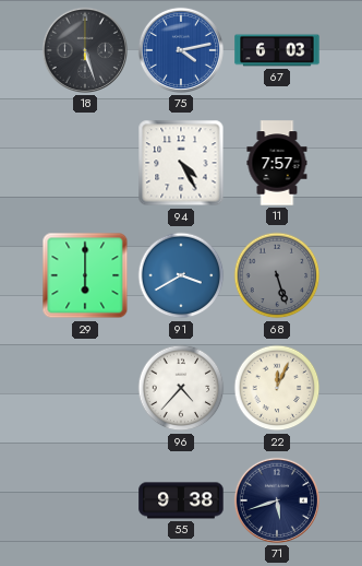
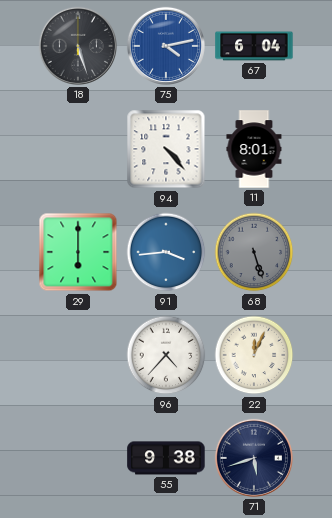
67: 6:03 -> 6:04
94: 4:25 -> 4:23
11: 7:57 -> 8:01
91: 3:40 -> 3:44
